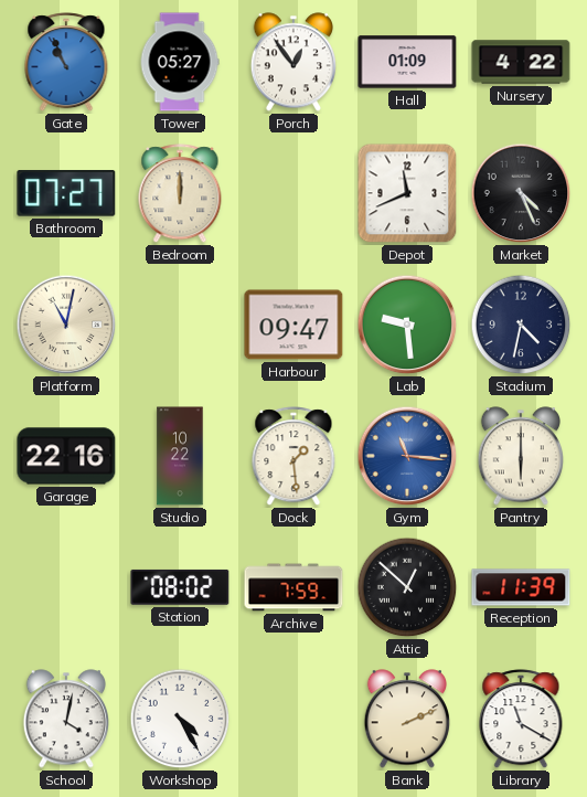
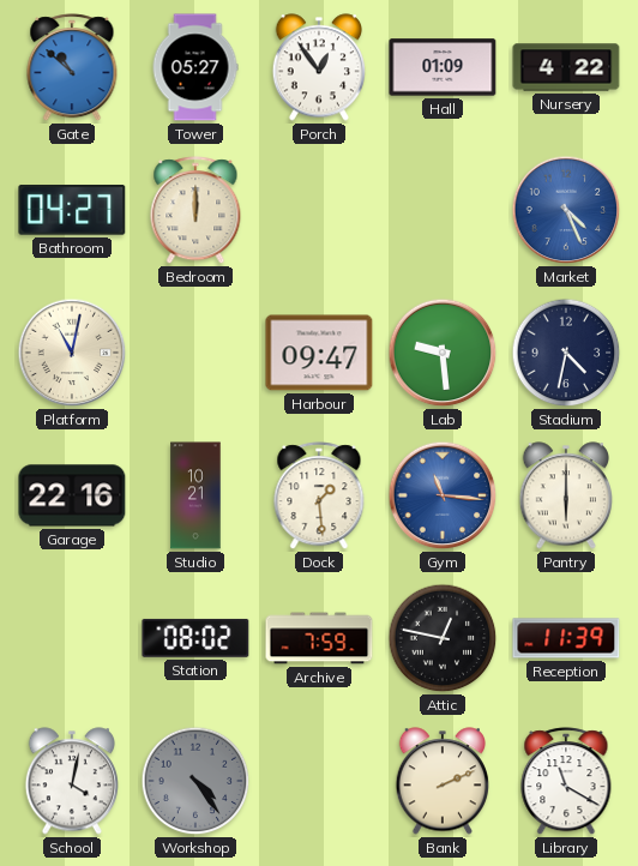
Gate: 10:56 -> 10:52
Bathroom: 07:27 -> 04:27
Depot: 11:41 -> none
Market dial: black -> blue
Studio: 10:22 -> 10:21
Attic: 12:52 -> 12:47
Workshop: 4:25 -> 4:24
Workshop dial: white -> grey
